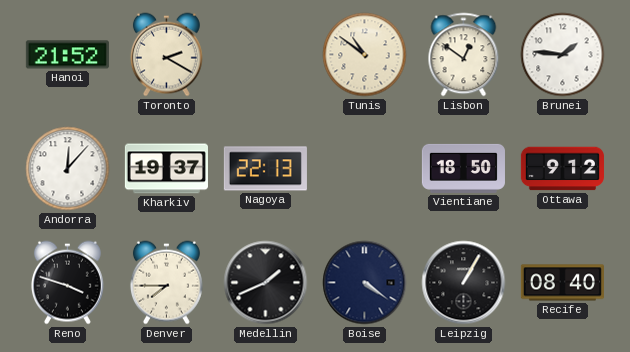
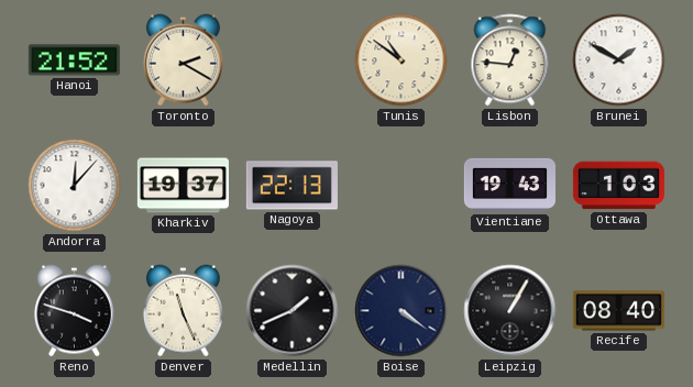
Lisbon: 12:51 -> 12:46
Brunei: 1:46 -> 1:50
Vientiane: 18:50 -> 19:43
Ottawa: 9:12 -> 1:03
Denver: 7:45 -> 11:26
